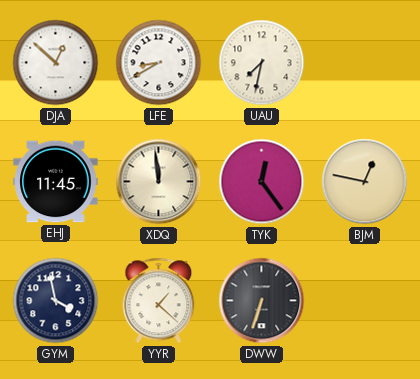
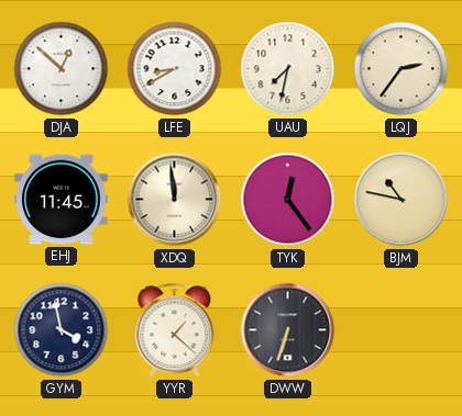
LQJ: none -> 2:36
BJM: 12:47 -> 10:47
